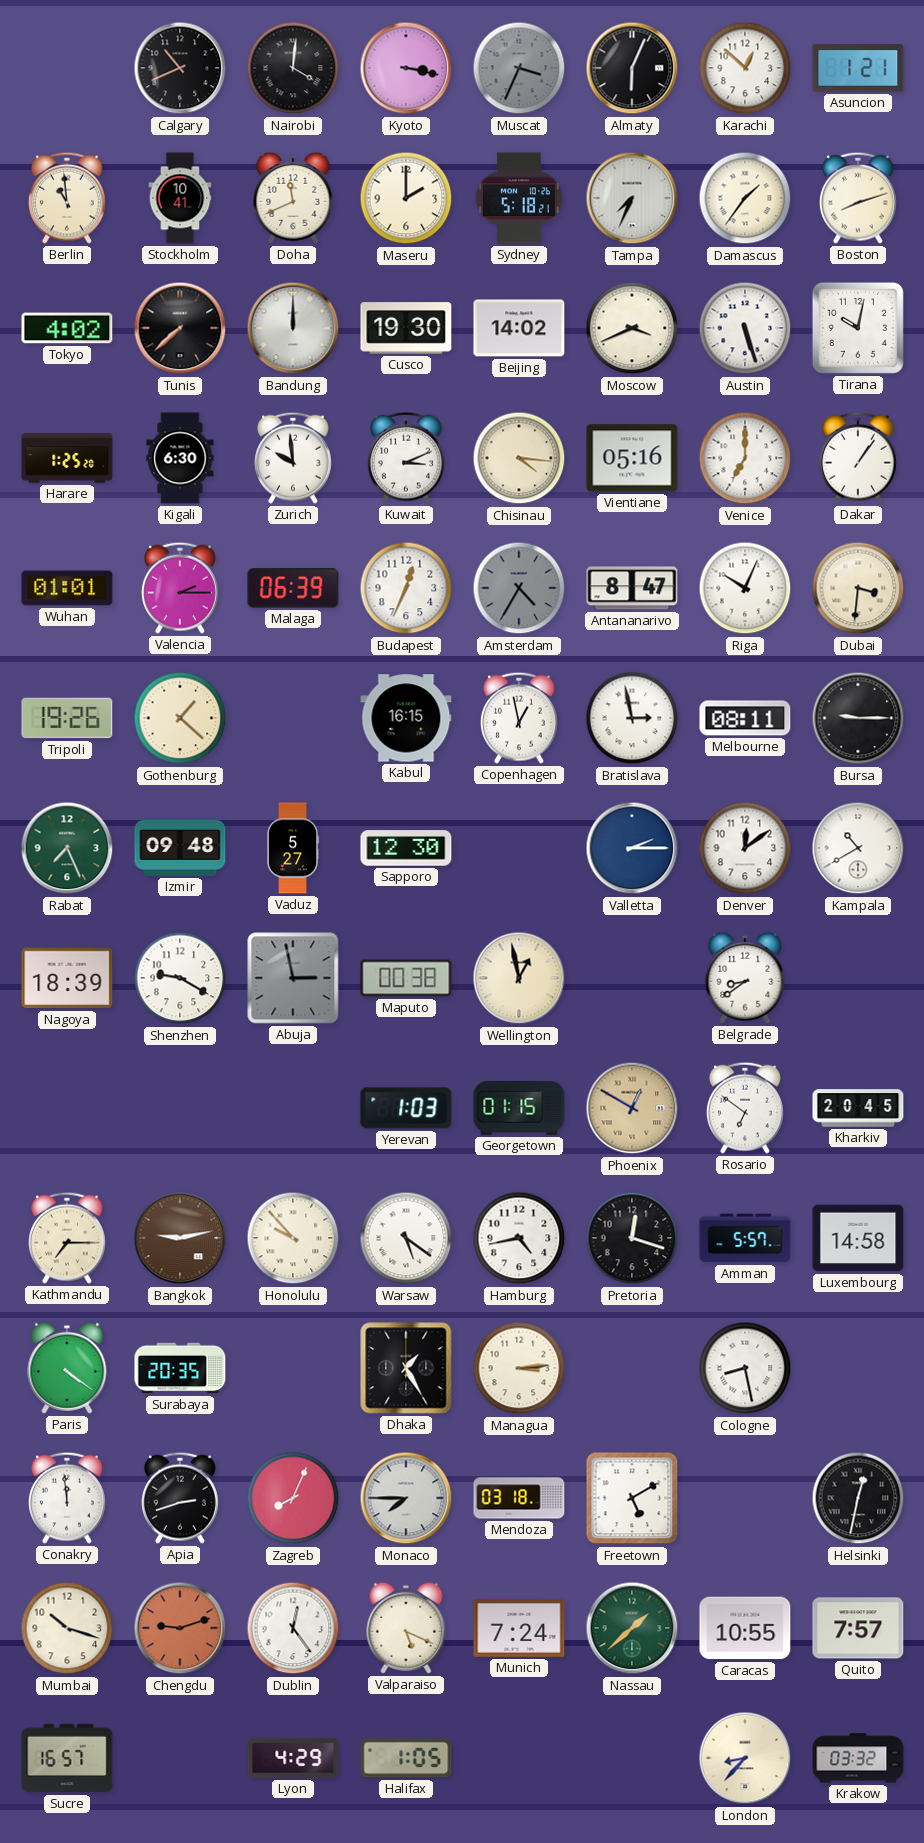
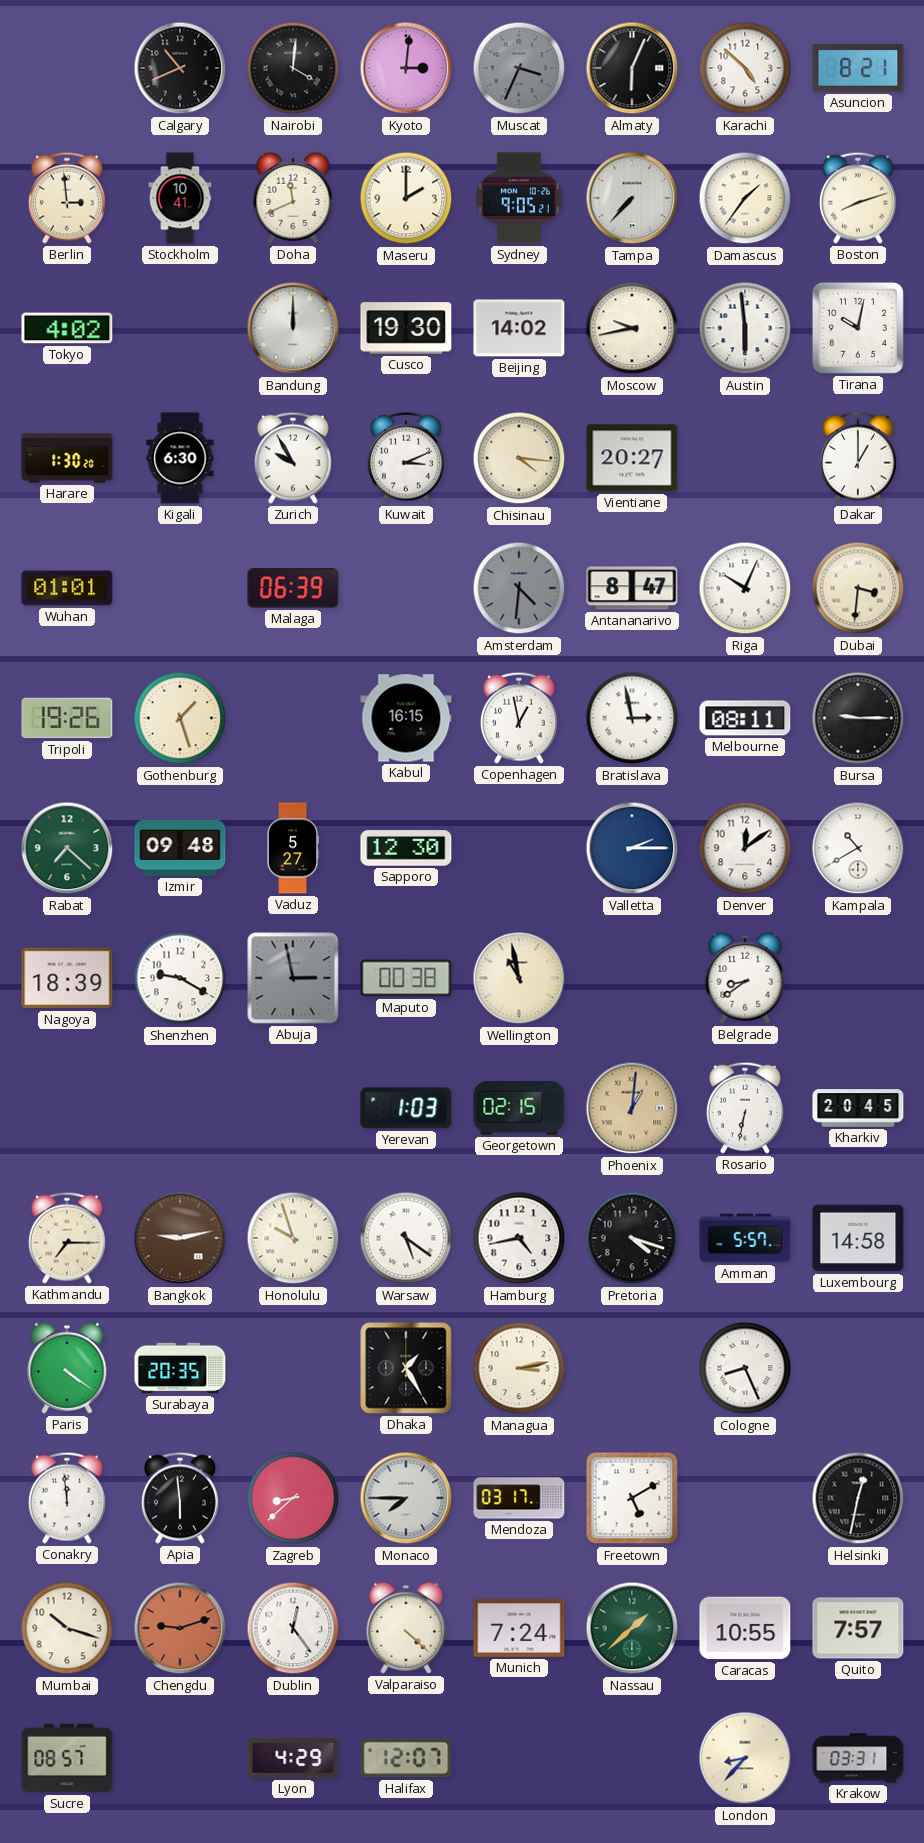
Kyoto: 3:17 -> 3:01
Karachi: 12:52 -> 4:52
Asuncion: 1:21 -> 8:21
Berlin: 10:59 -> 2:59
Sydney: 5:18 -> 9:05
Tampa: 7:34 -> 7:37
Tunis: 7:38 -> none
Moscow: 3:41 -> 9:43
Austin: 5:27 -> 5:59
Harare: 1:25 -> 1:30
Zurich: 9:59 -> 9:55
Vientiane: 05:16 -> 20:27
Venice: 7:00 -> none
Dakar: 1:06 -> 1:00
Valencia: 2:15 -> none
Budapest: 12:34 -> none
Amsterdam: 4:35 -> 4:31
Gothenburg: 1:22 -> 1:27
Rabat: 7:26 -> 7:22
Wellington: 12:58 -> 10:58
Georgetown: 01:15 -> 02:15
Phoenix: 12:50 -> 1:01
Rosario: 6:51 -> 6:32
Honolulu: 9:53 -> 9:57
Pretoria: 12:18 -> 4:18
Managua: 3:14 -> 3:13
Cologne: 8:28 -> 8:26
Apia: 2:42 -> 5:59
Zagreb: 8:04 -> 8:38
Mendoza: 03:18 -> 03:17
Valparaiso: 5:19 -> 4:22
Sucre: 16:57 -> 08:57
Halifax: 1:05 -> 12:07
Krakow: 03:32 -> 03:31
